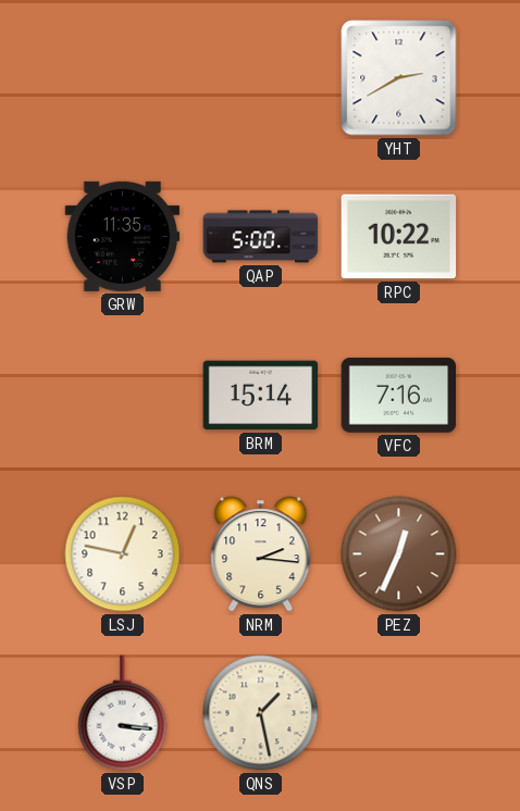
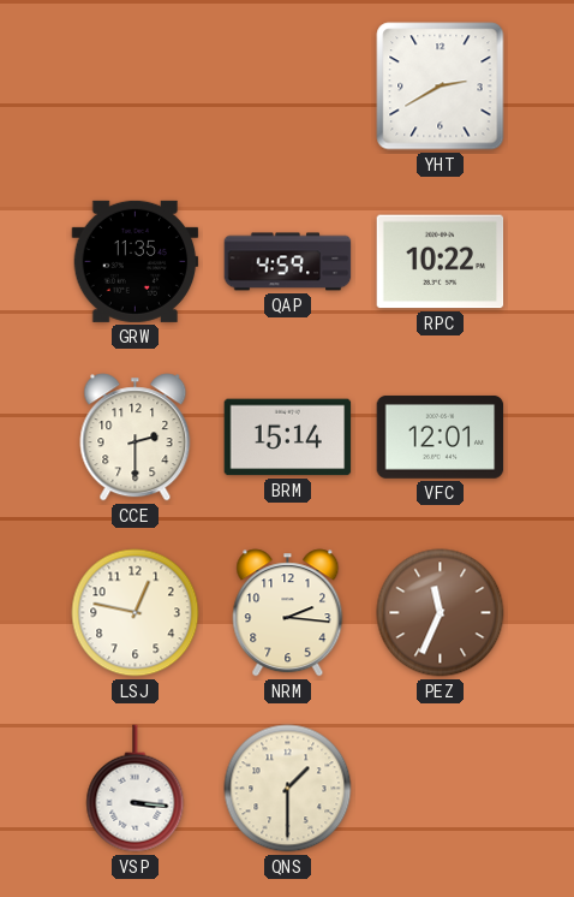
QAP: 5:00 -> 4:59
CCE: none -> 2:30
VFC: 7:16 -> 12:01
PEZ: 12:34 -> 11:34
QNS: 1:28 -> 1:30
